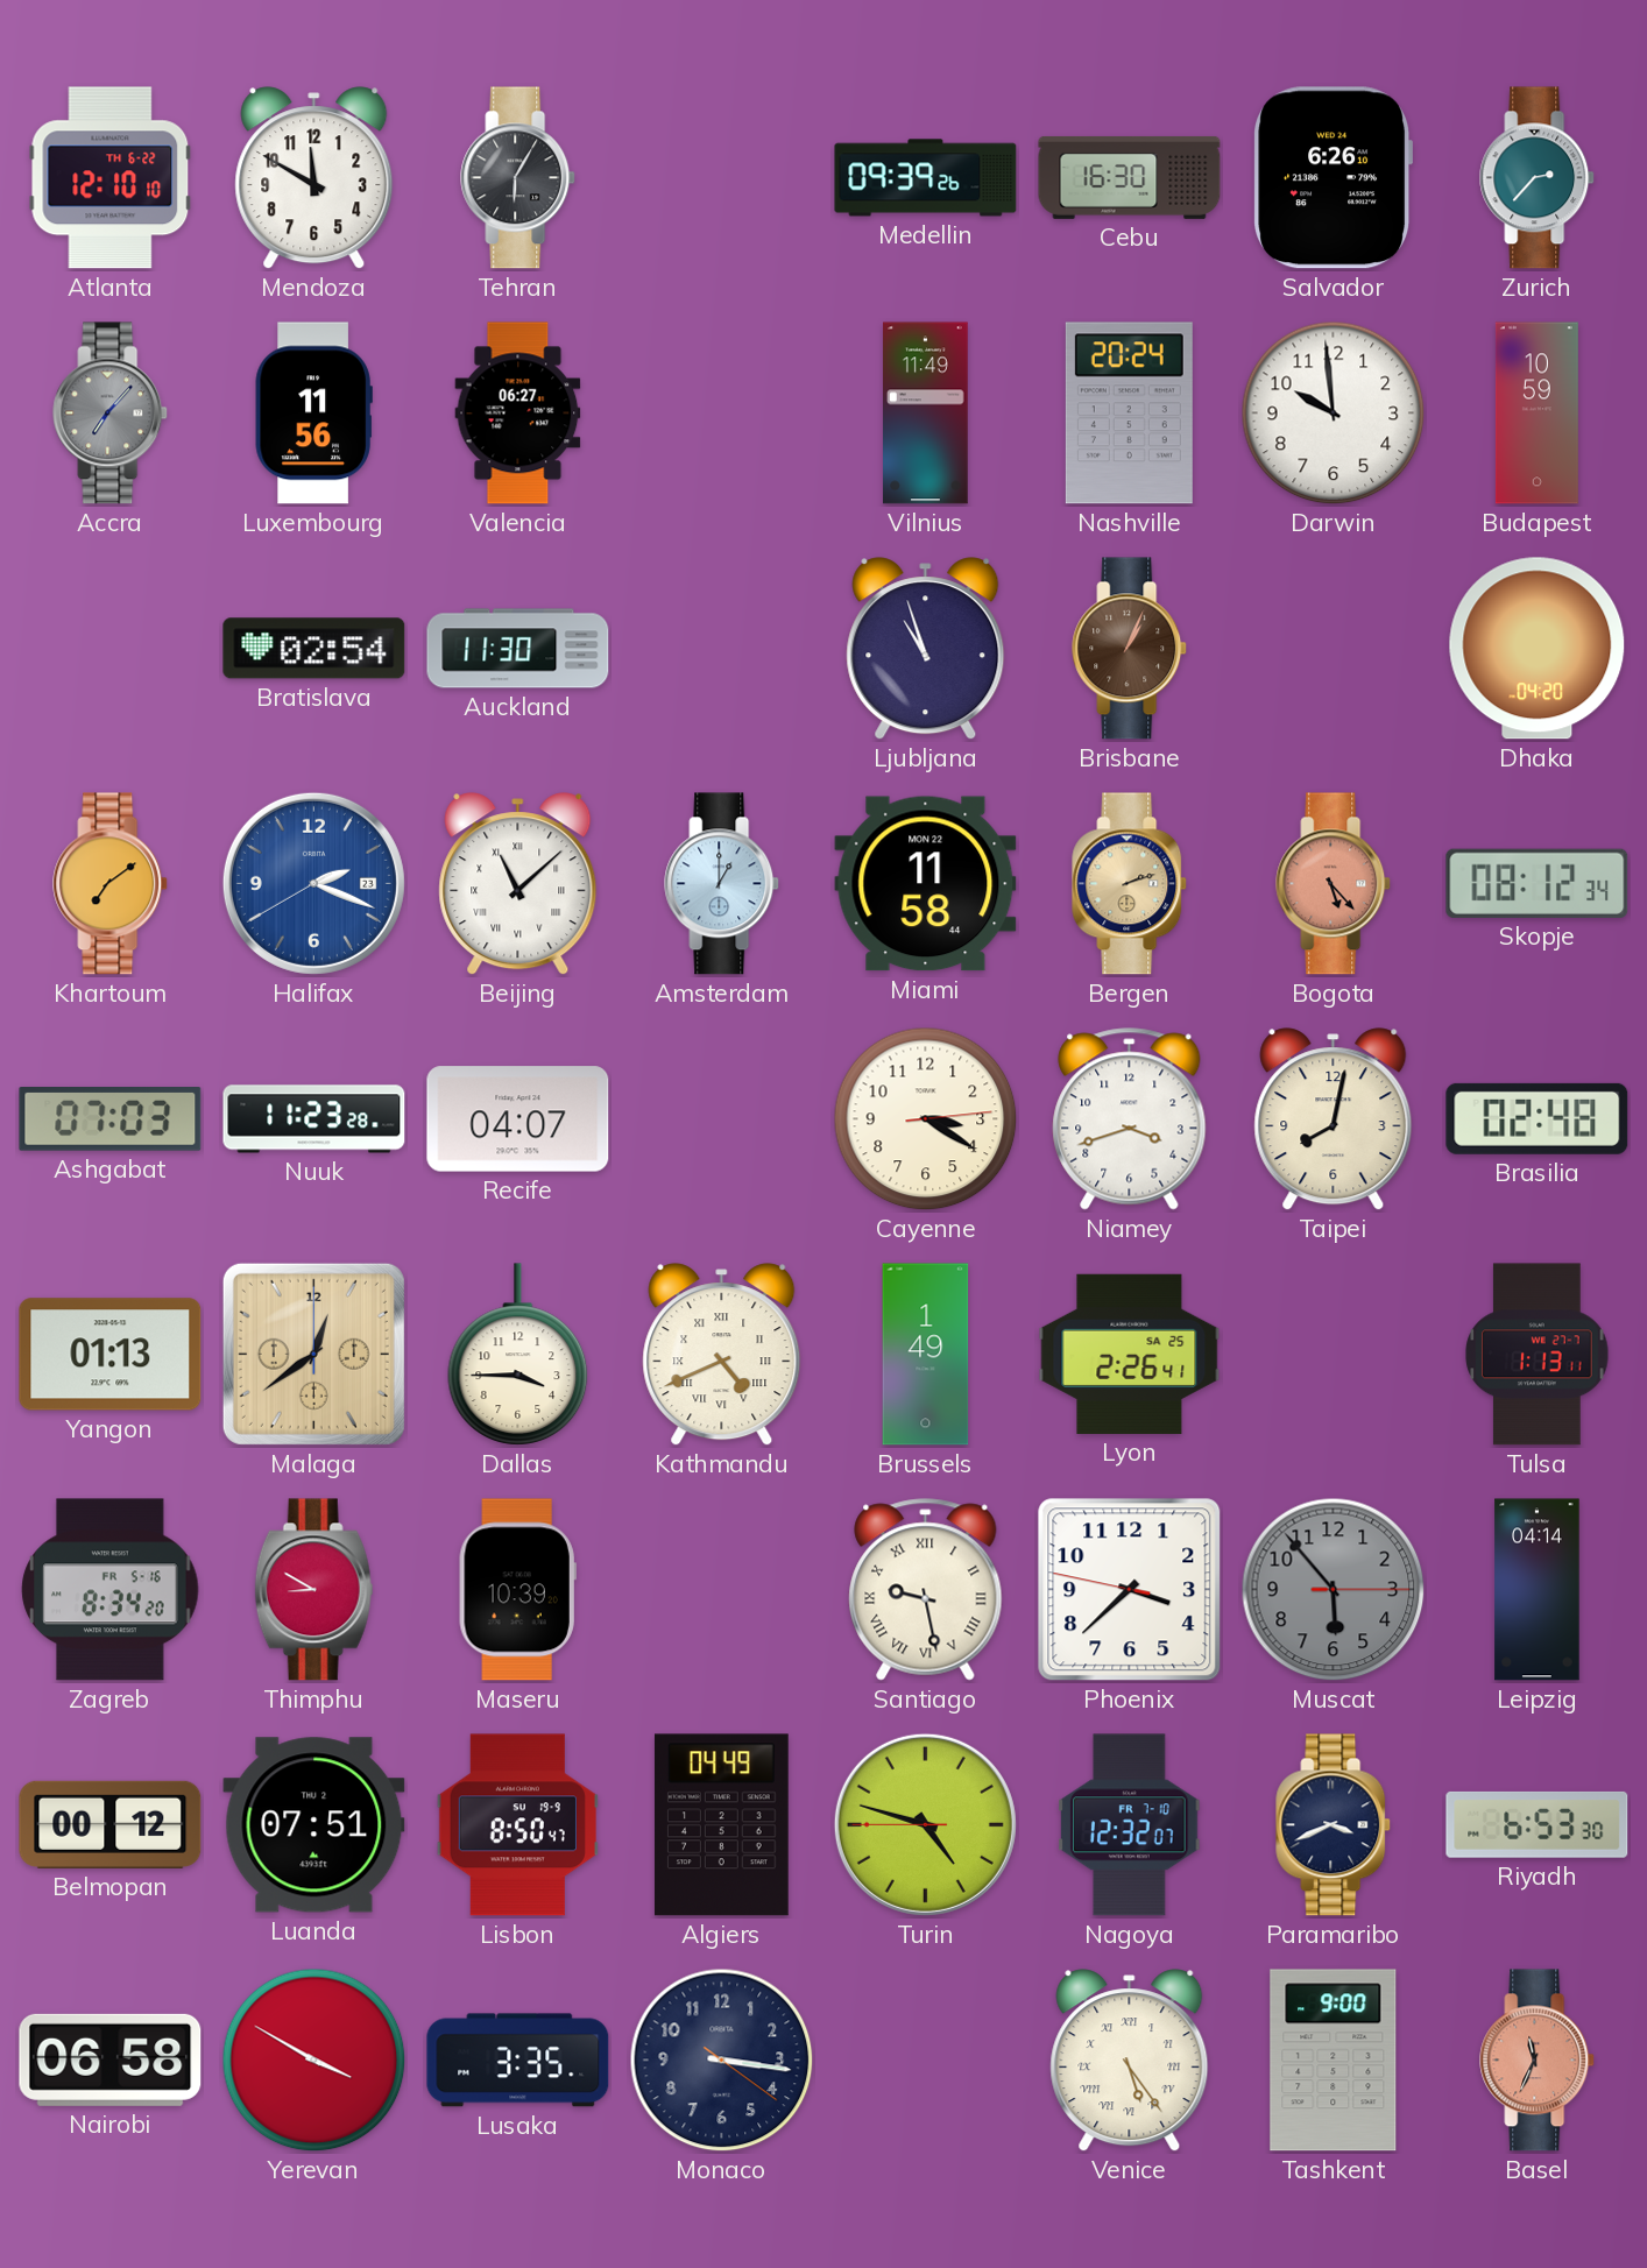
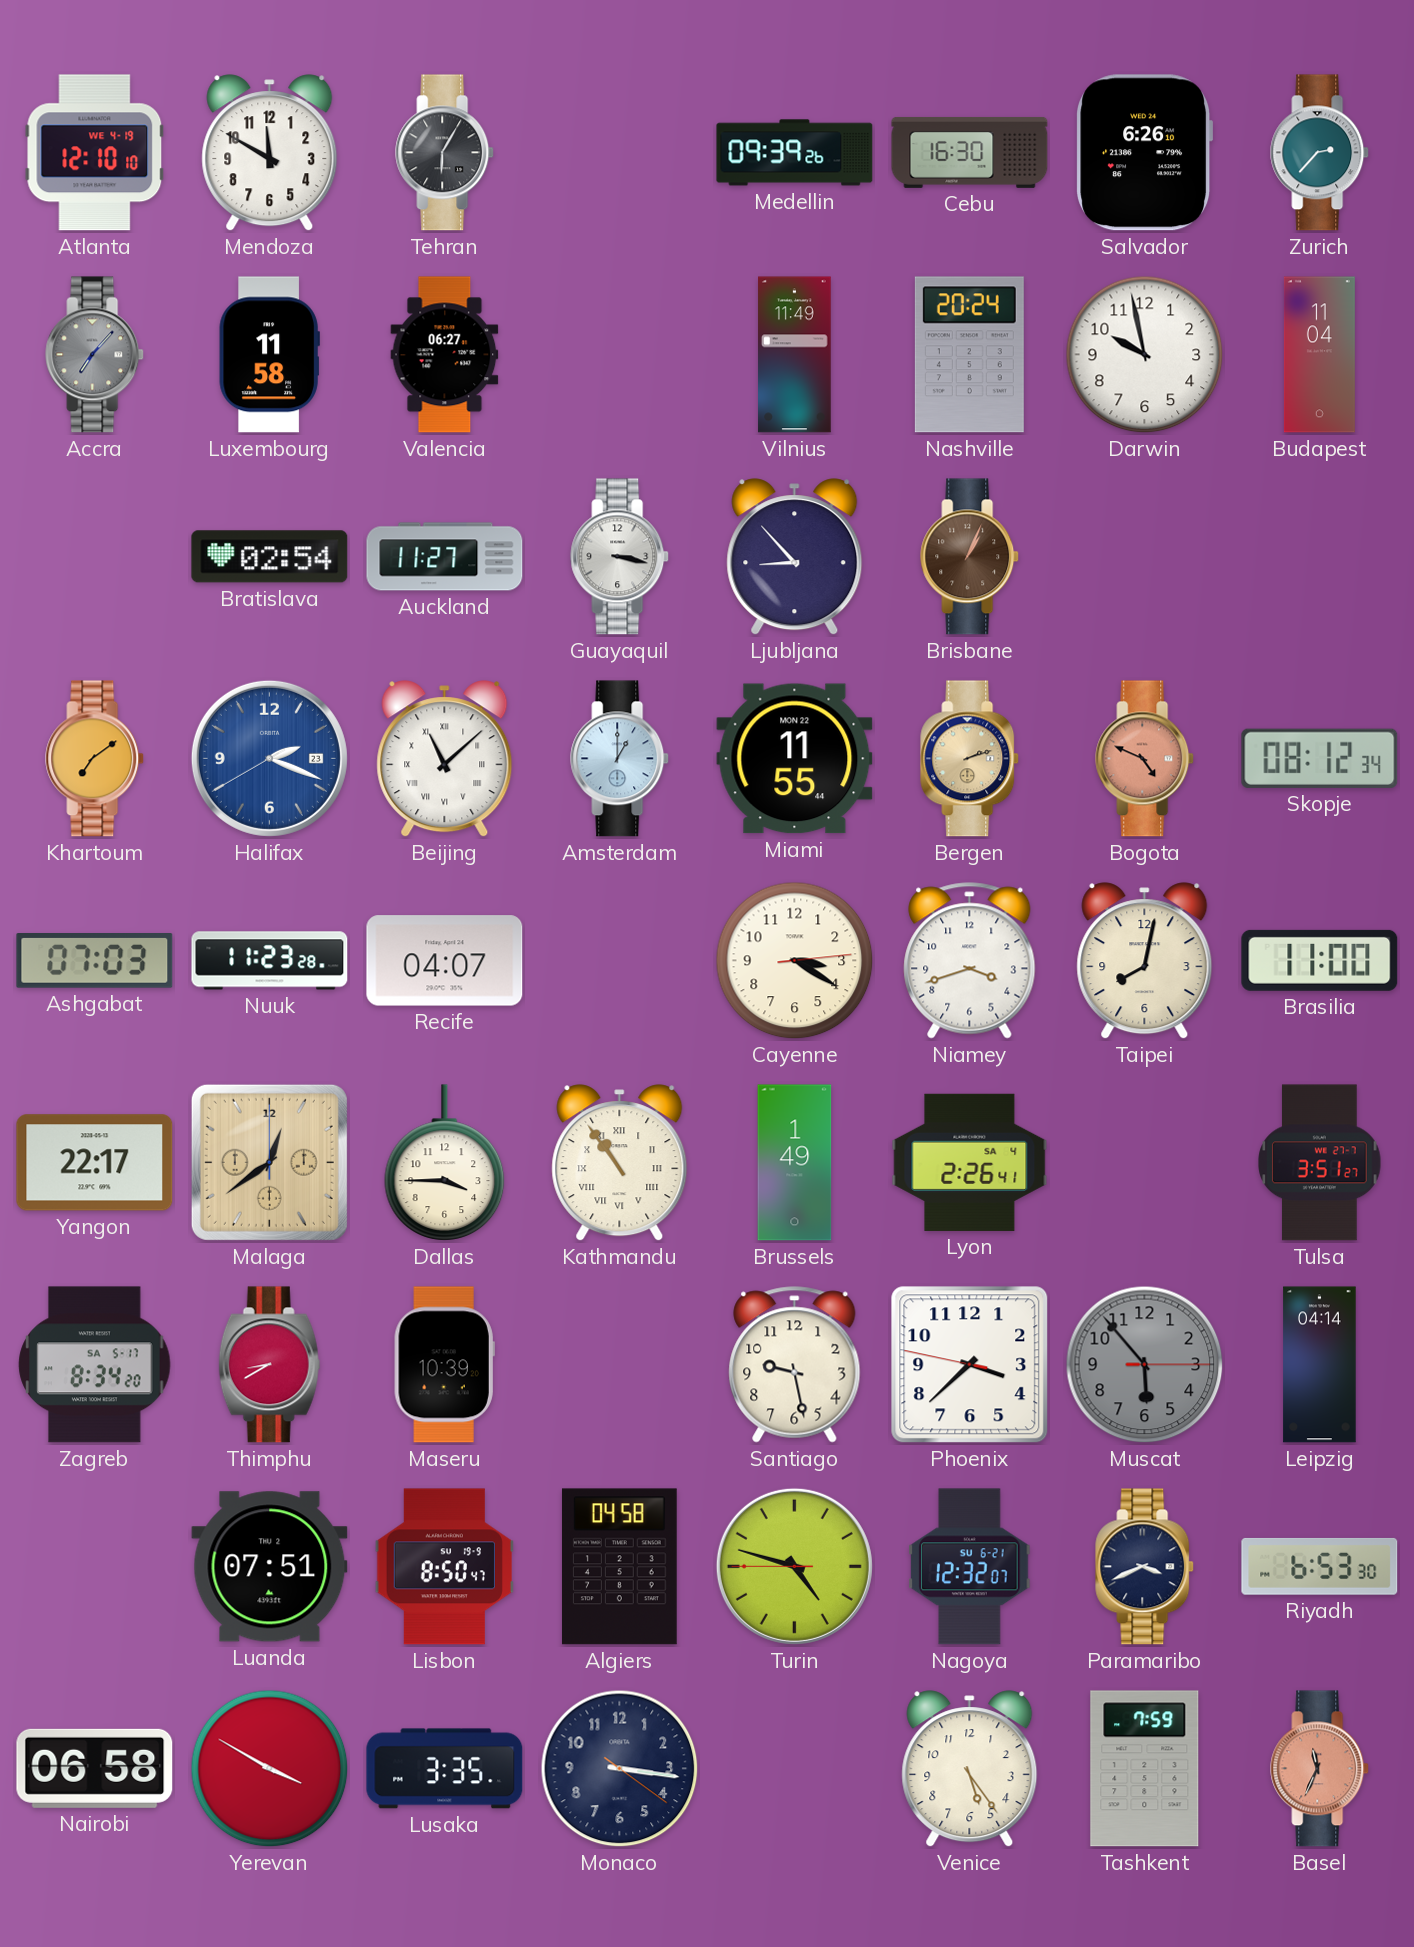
Atlanta date: TH 6-22 -> WE 4-19
Luxembourg: 11:56 -> 11:58
Darwin: 9:59 -> 9:58
Budapest: 10:59 -> 11:04
Auckland: 11:30 -> 11:27
Guayaquil: none -> 3:17
Ljubljana: 10:57 -> 8:53
Dhaka: 04:20 -> none
Miami: 11:58 -> 11:55
Bogota: 5:23 -> 4:49
Brasilia: 02:48 -> 11:00
Yangon: 01:13 -> 22:17
Kathmandu: 4:41 -> 10:54
Lyon date: SA 25 -> SA 4
Tulsa: 1:13 -> 3:51
Zagreb date: FR 5-16 -> SA 5-17
Thimphu: 8:50 -> 8:40
Santiago numerals: Roman -> Arabic
Belmopan: 00:12 -> none
Algiers: 04:49 -> 04:58
Nagoya date: FR 7-10 -> SU 6-21
Venice numerals: Roman -> Arabic
Tashkent: 9:00 -> 7:59
